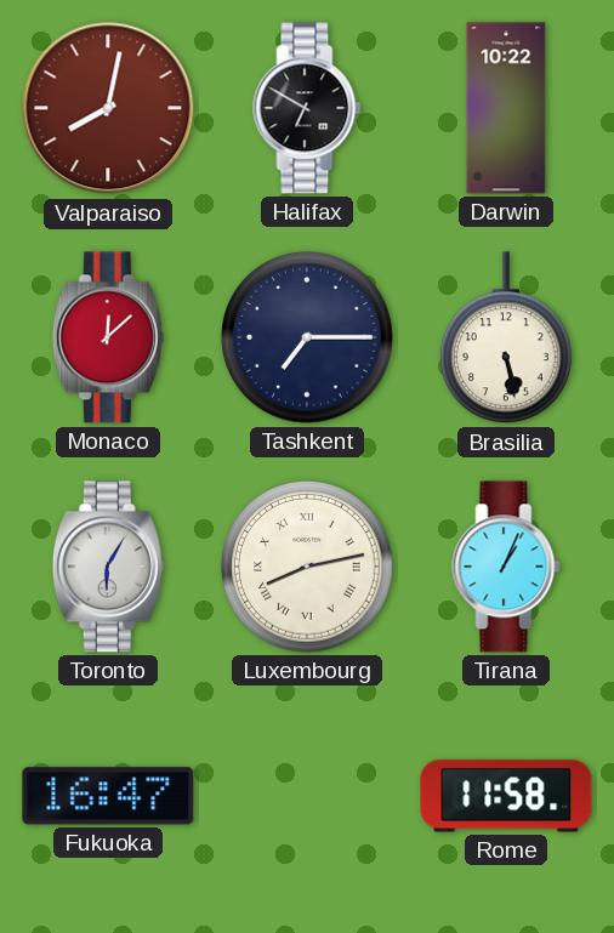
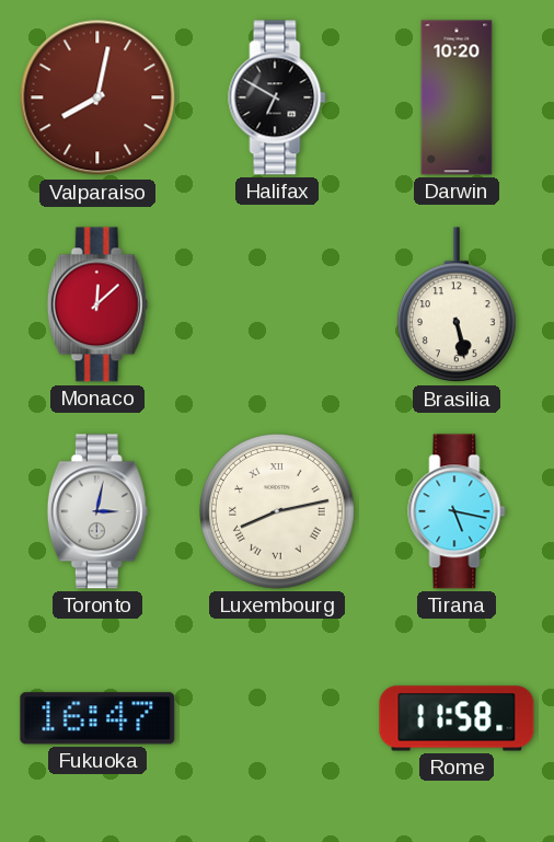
Darwin: 10:22 -> 10:20
Tashkent: 7:15 -> none
Toronto: 6:05 -> 3:02
Tirana: 1:04 -> 5:17
